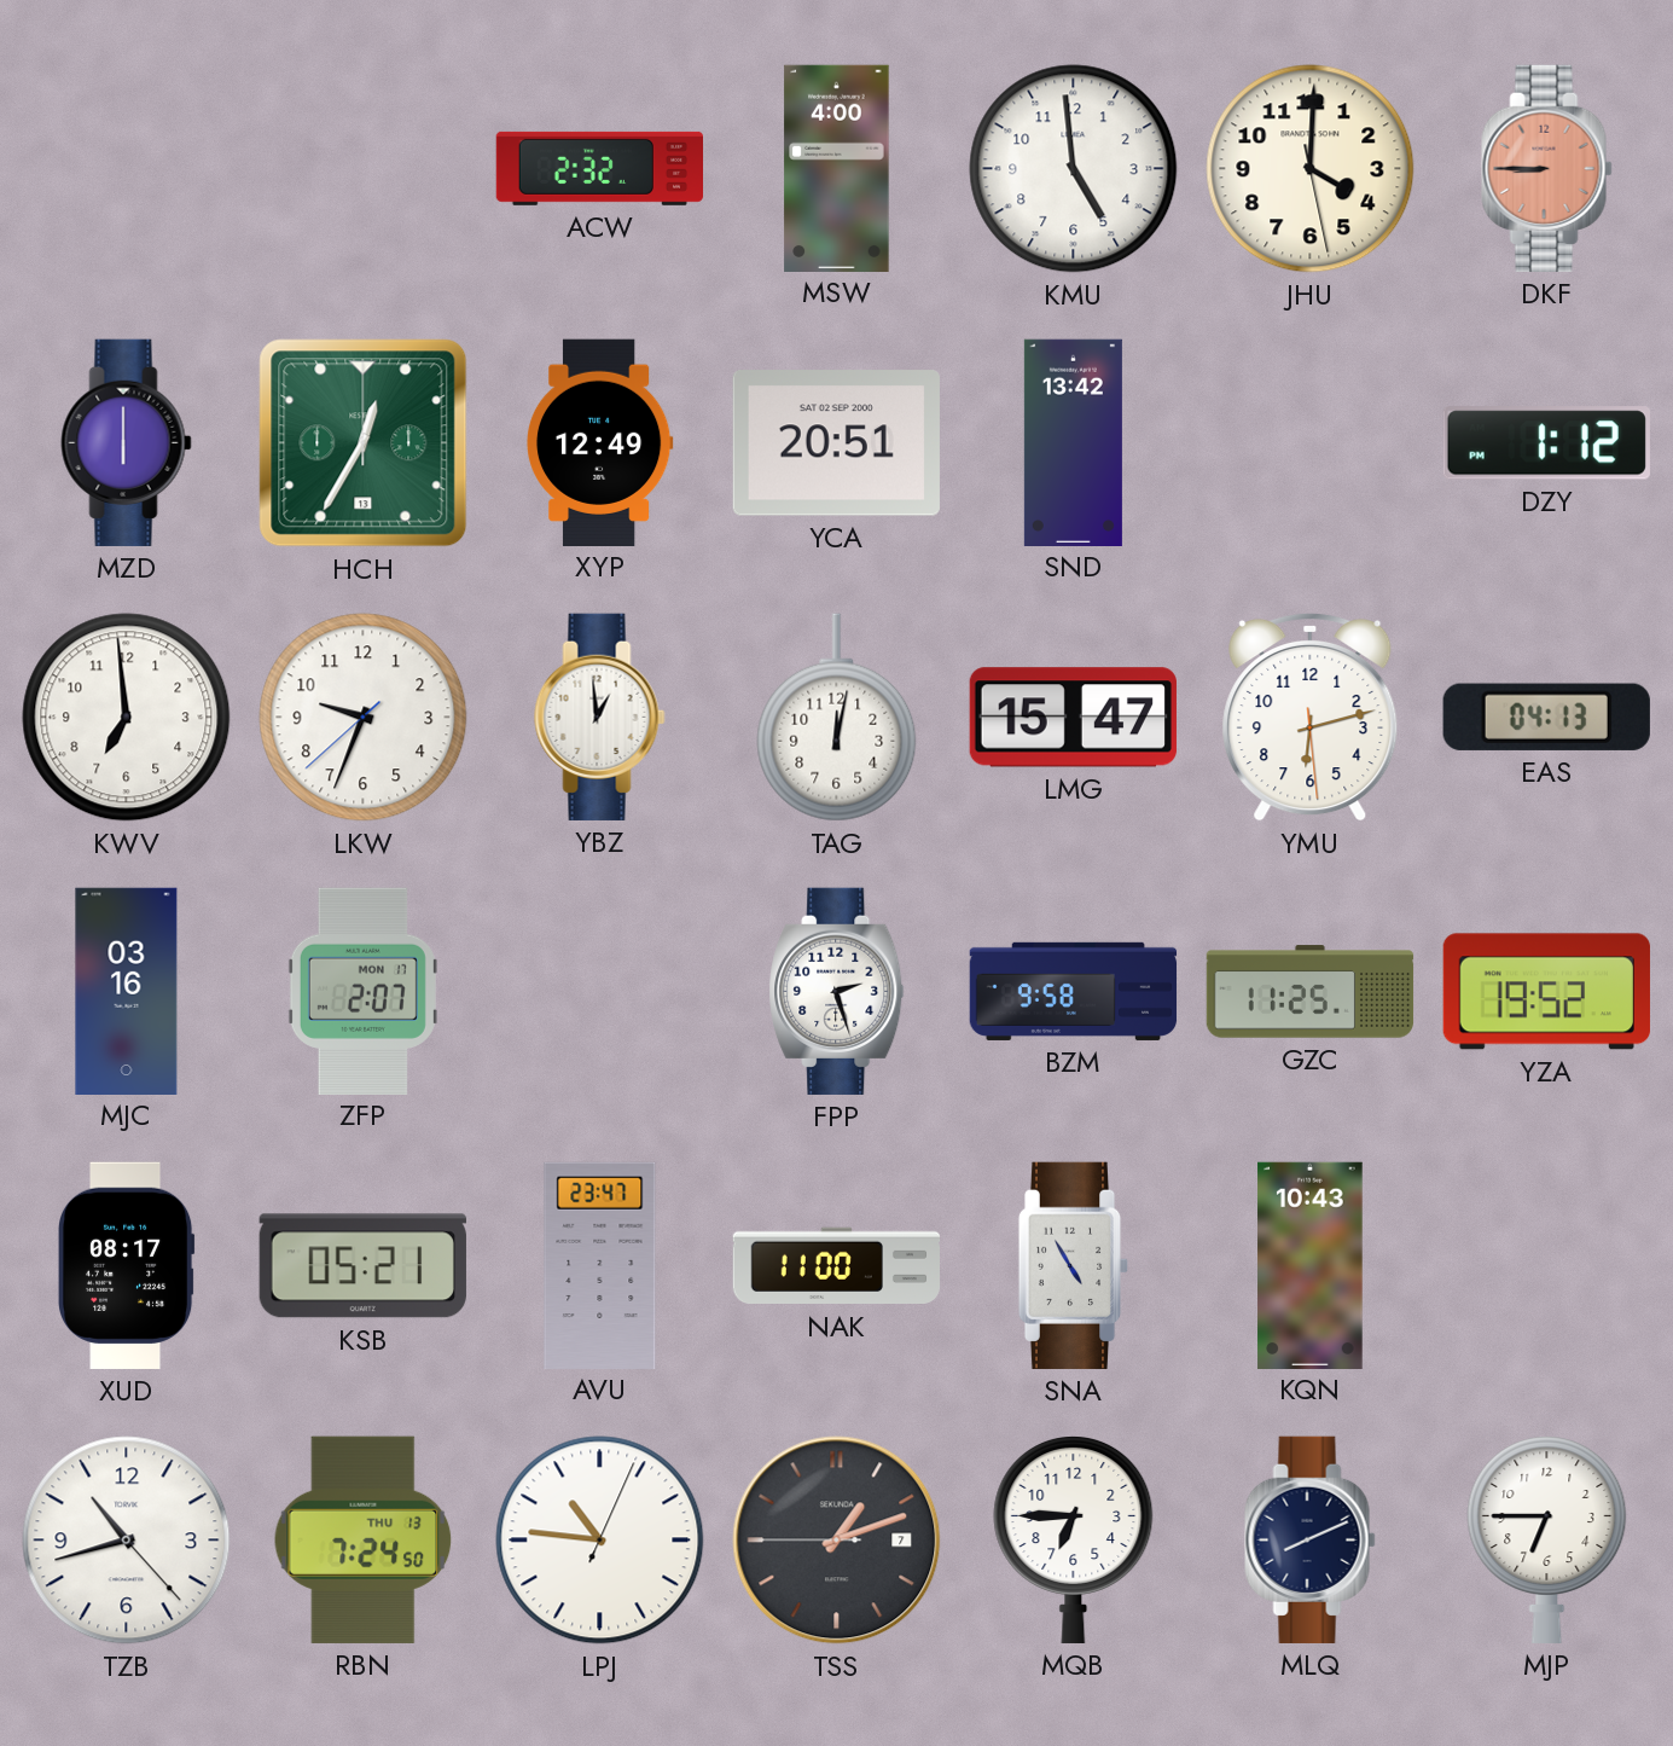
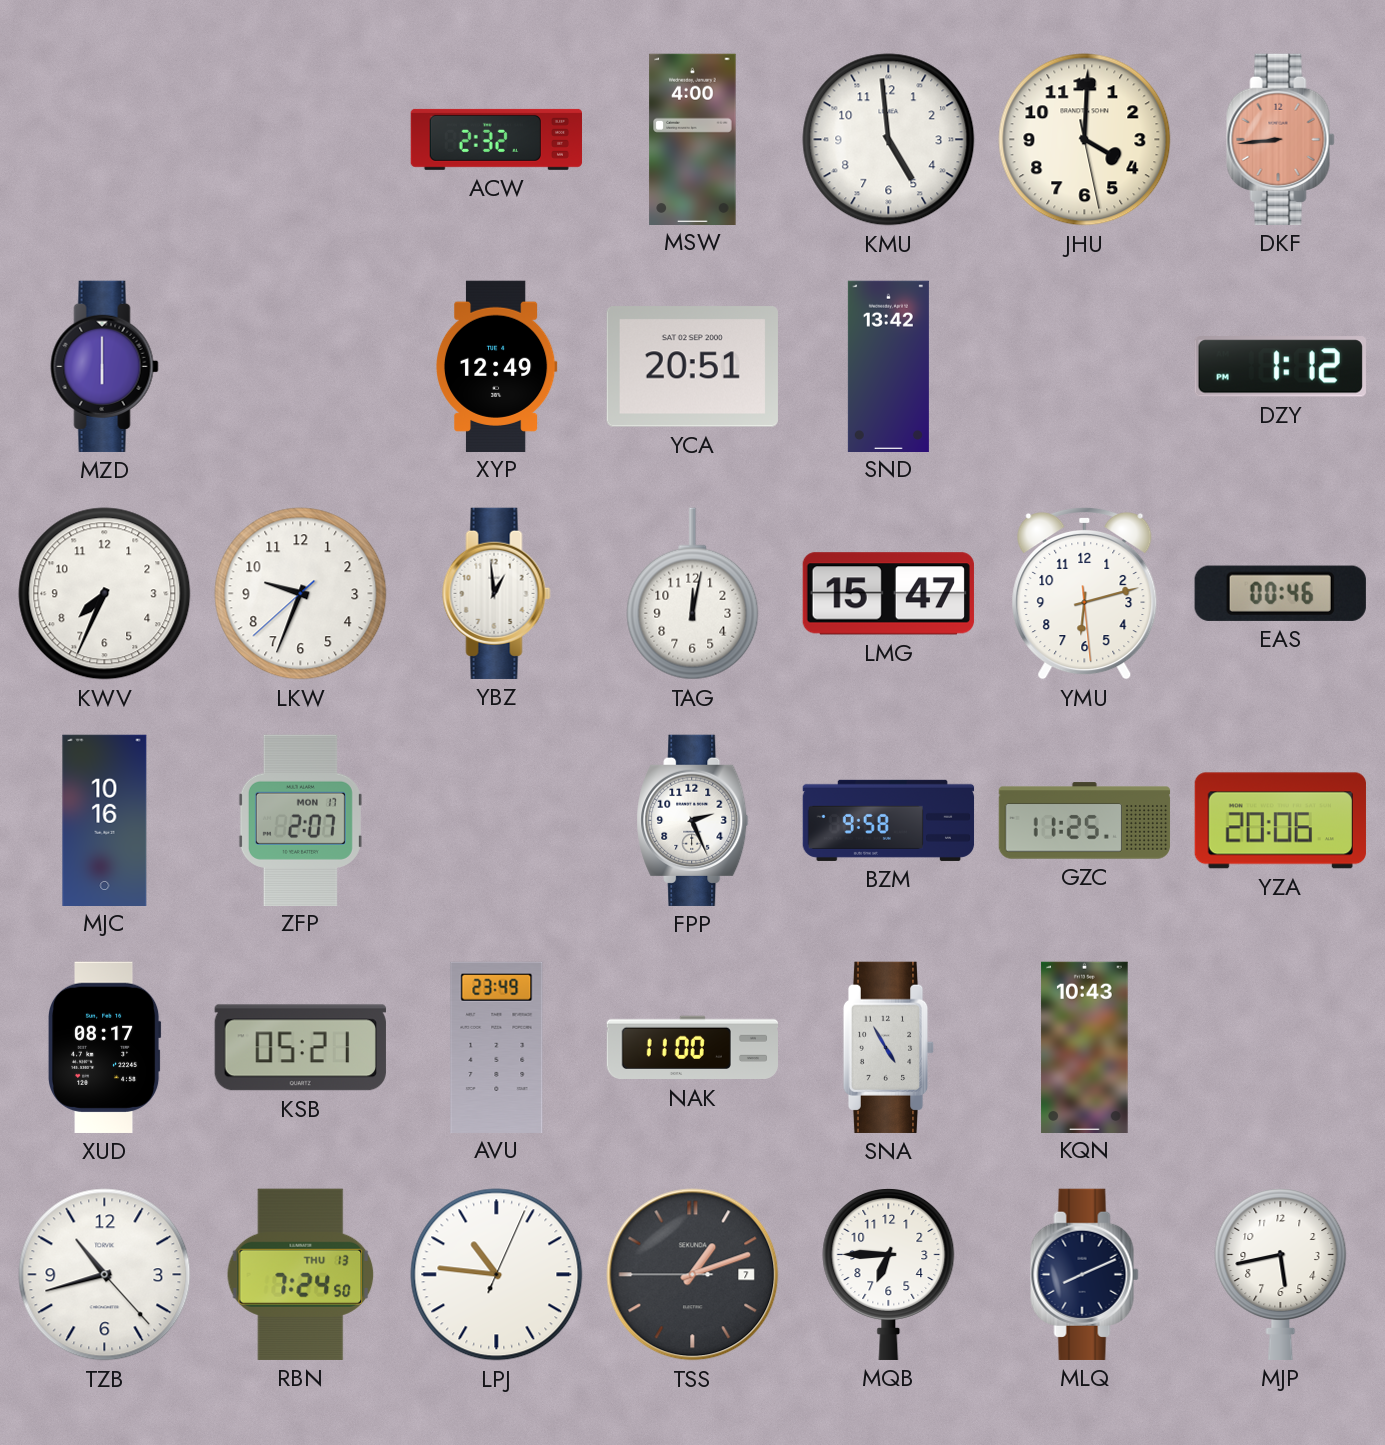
DKF: 8:45 -> 8:44
HCH: 12:35 -> none
KWV: 6:59 -> 7:34
EAS: 04:13 -> 00:46
MJC: 03:16 -> 10:16
FPP: 2:27 -> 2:26
YZA: 19:52 -> 20:06
AVU: 23:47 -> 23:49
MJP: 6:45 -> 5:43
